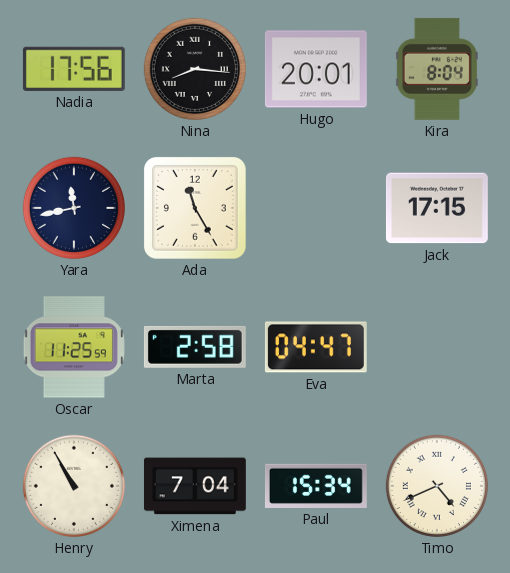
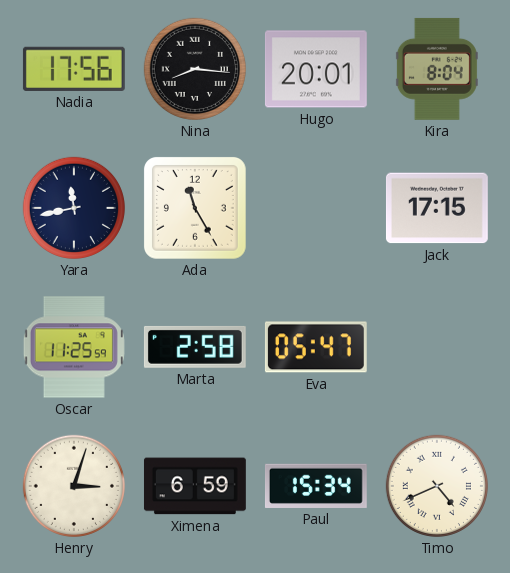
Eva: 04:47 -> 05:47
Henry: 10:55 -> 3:03
Ximena: 7:04 -> 6:59
